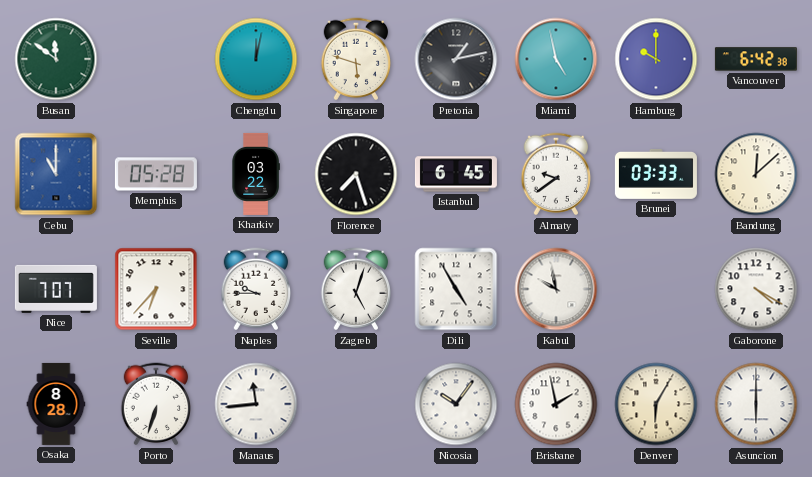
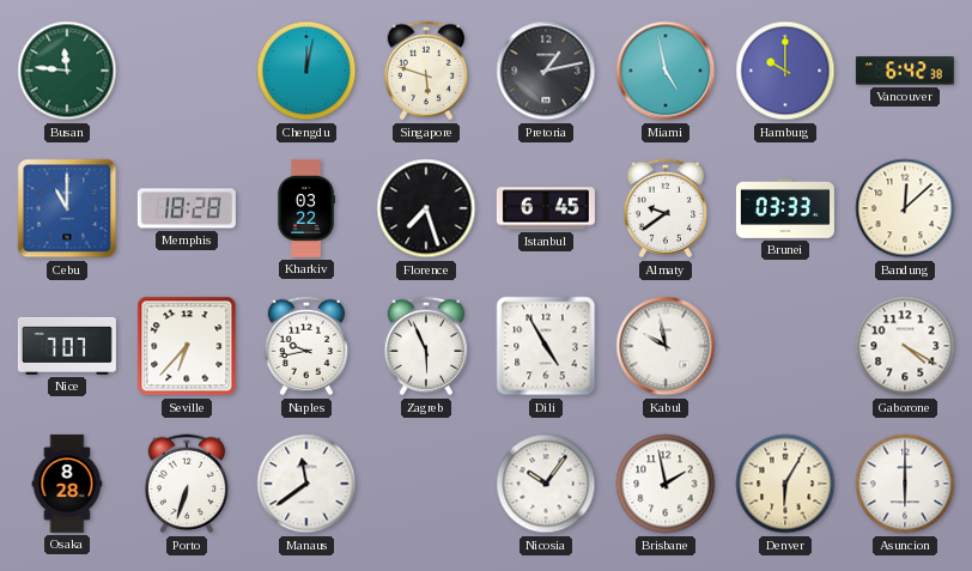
Busan: 11:51 -> 11:46
Memphis: 05:28 -> 18:28
Naples: 9:45 -> 9:43
Zagreb: 5:03 -> 5:56
Manaus: 11:44 -> 11:39
